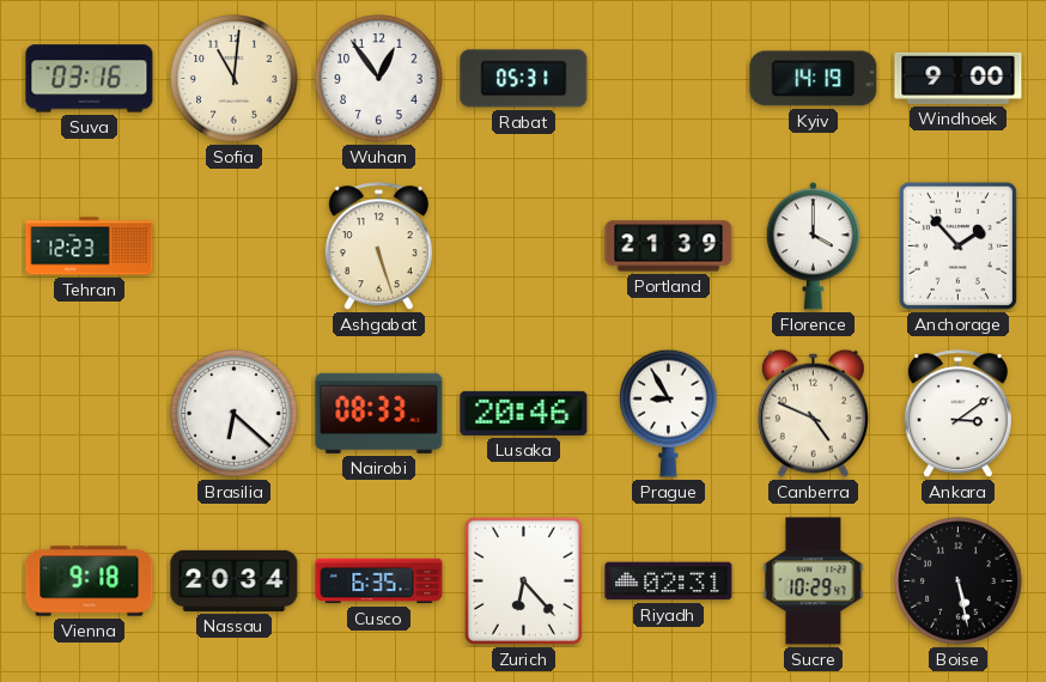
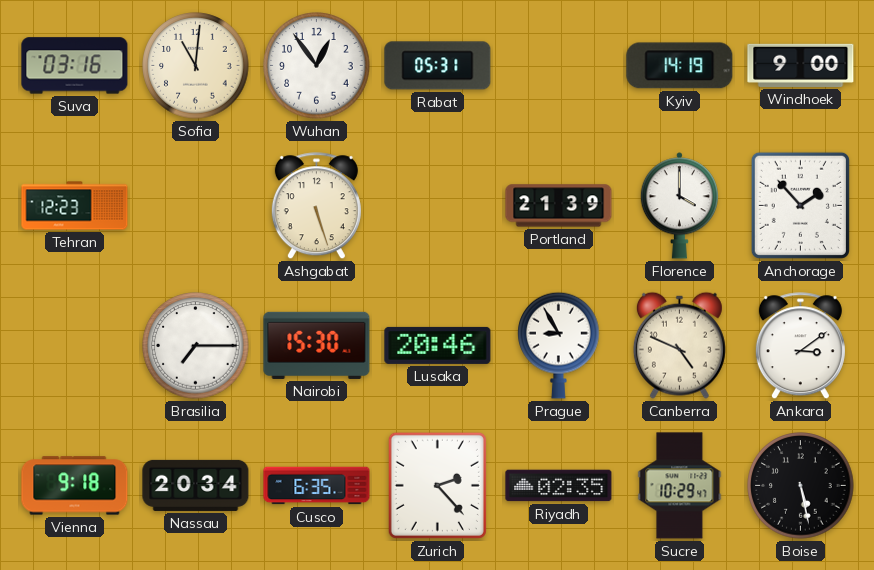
Brasilia: 6:22 -> 7:15
Nairobi: 08:33 -> 15:30
Zurich: 6:23 -> 2:23
Riyadh: 02:31 -> 02:35
